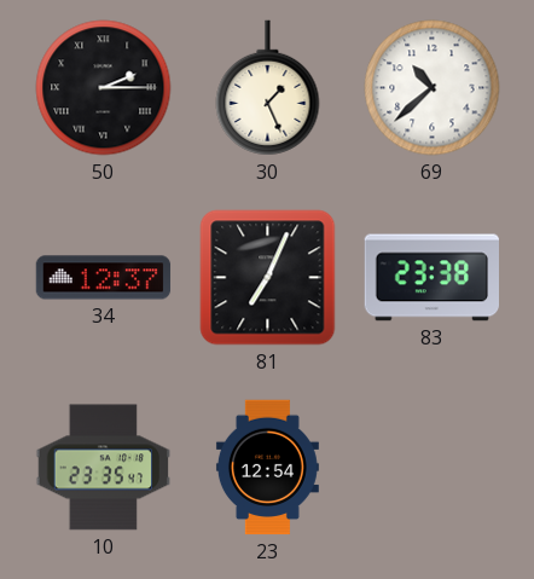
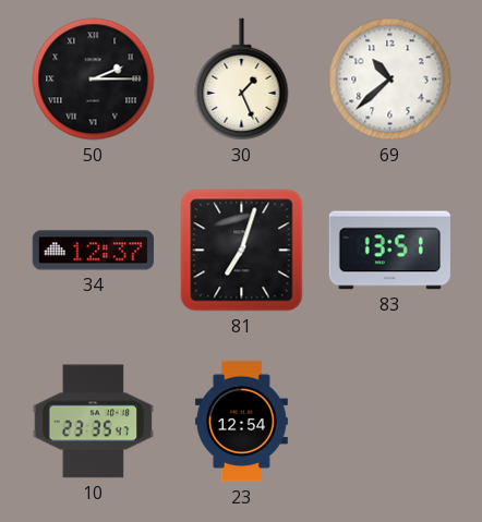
81: 7:04 -> 7:03
83: 23:38 -> 13:51
